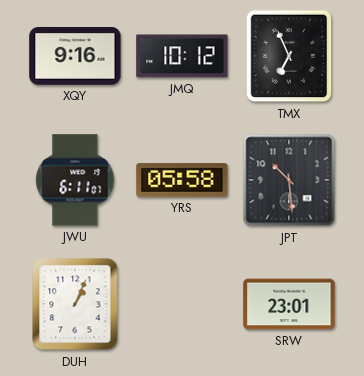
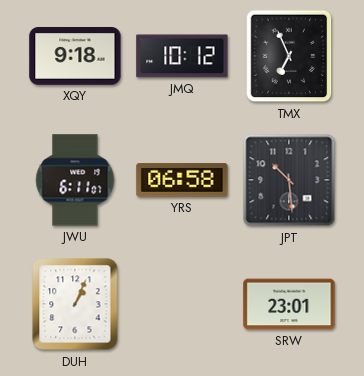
XQY: 9:16 -> 9:18
YRS: 05:58 -> 06:58
